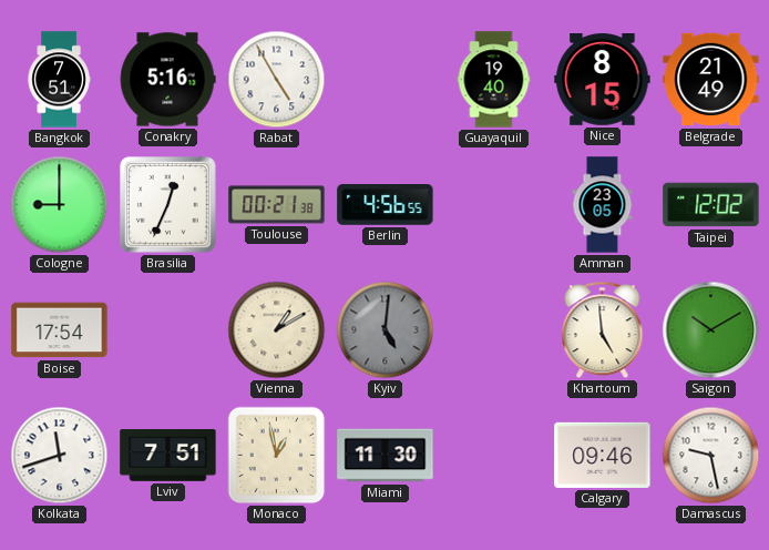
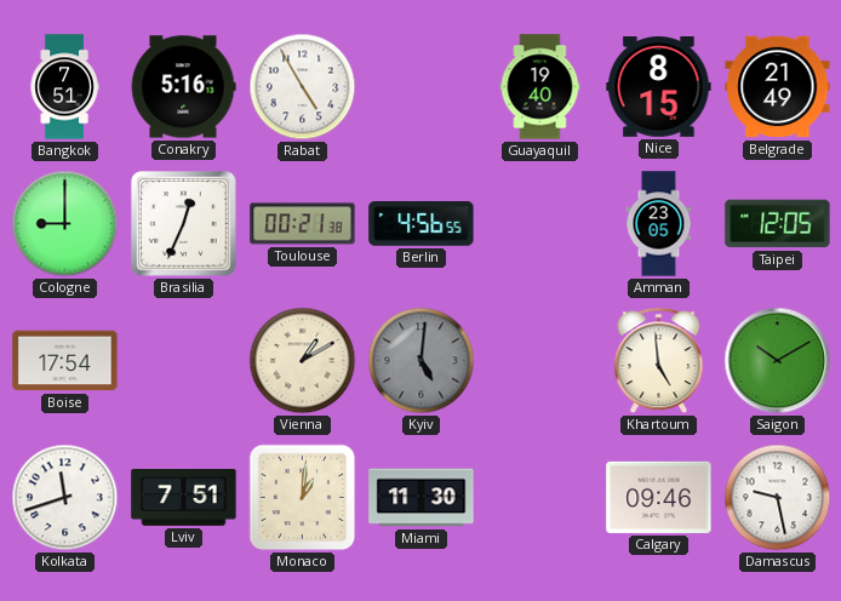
Taipei: 12:02 -> 12:05
Monaco: 12:58 -> 1:01
